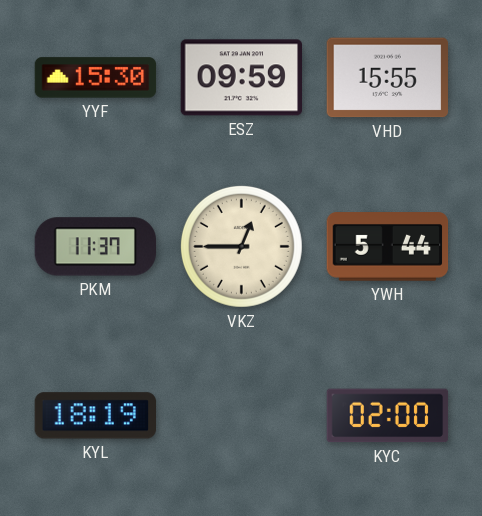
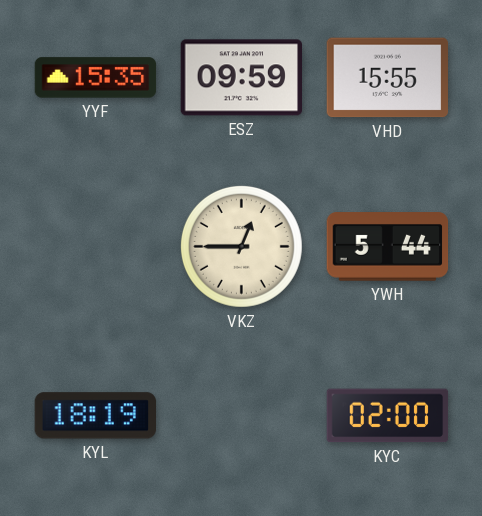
YYF: 15:30 -> 15:35
PKM: 11:37 -> none
